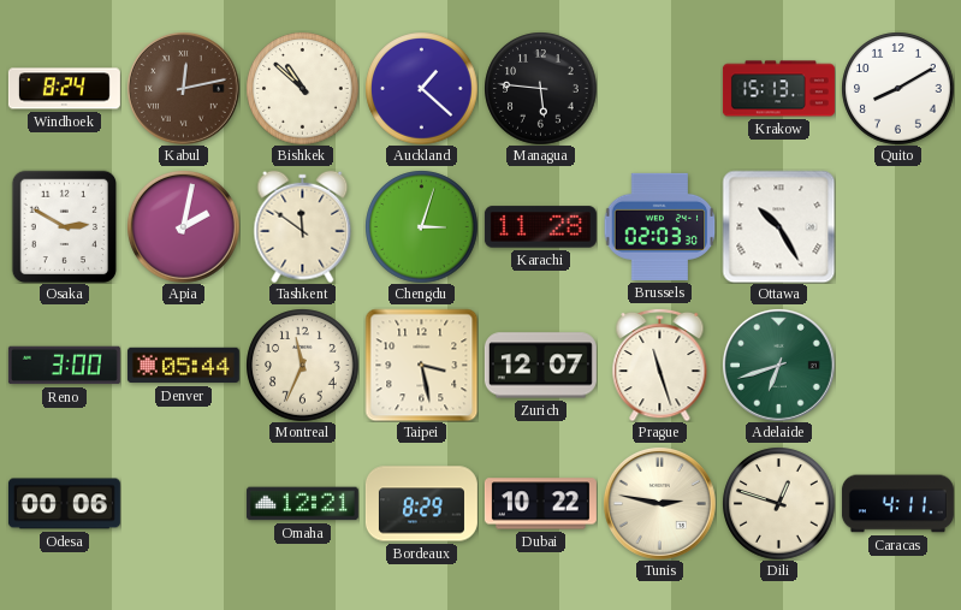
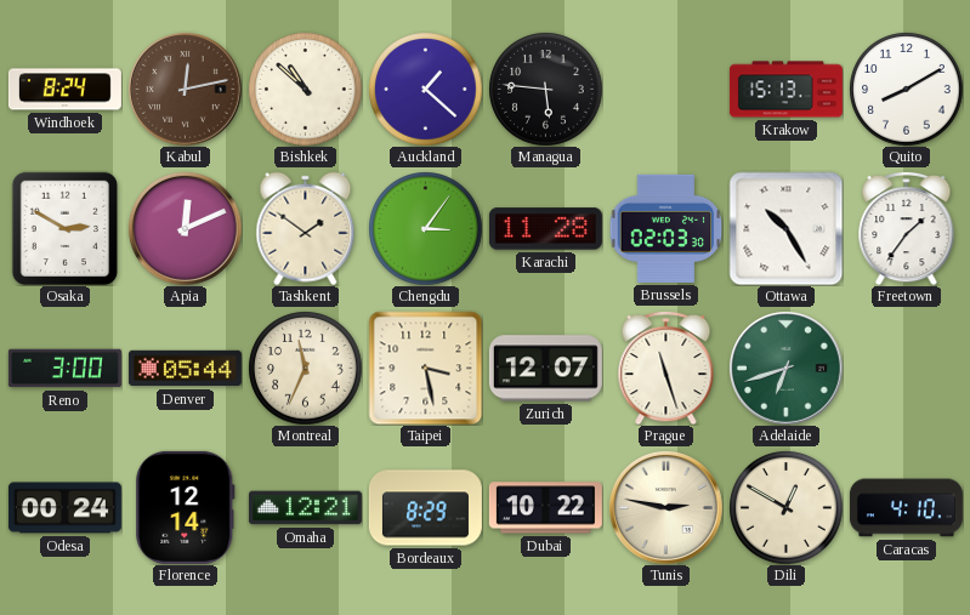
Apia: 2:02 -> 12:11
Tashkent: 11:51 -> 1:51
Chengdu: 3:03 -> 3:06
Freetown: none -> 1:36
Odesa: 00:06 -> 00:24
Florence: none -> 12:14
Dili: 12:48 -> 12:50
Caracas: 4:11 -> 4:10
